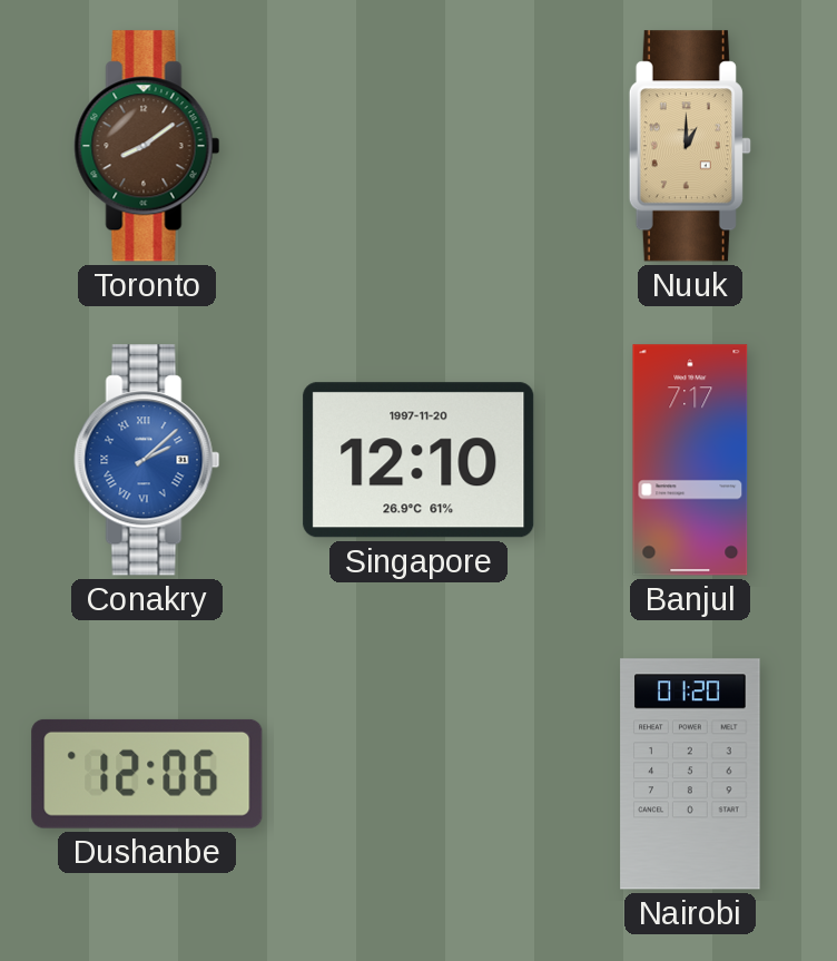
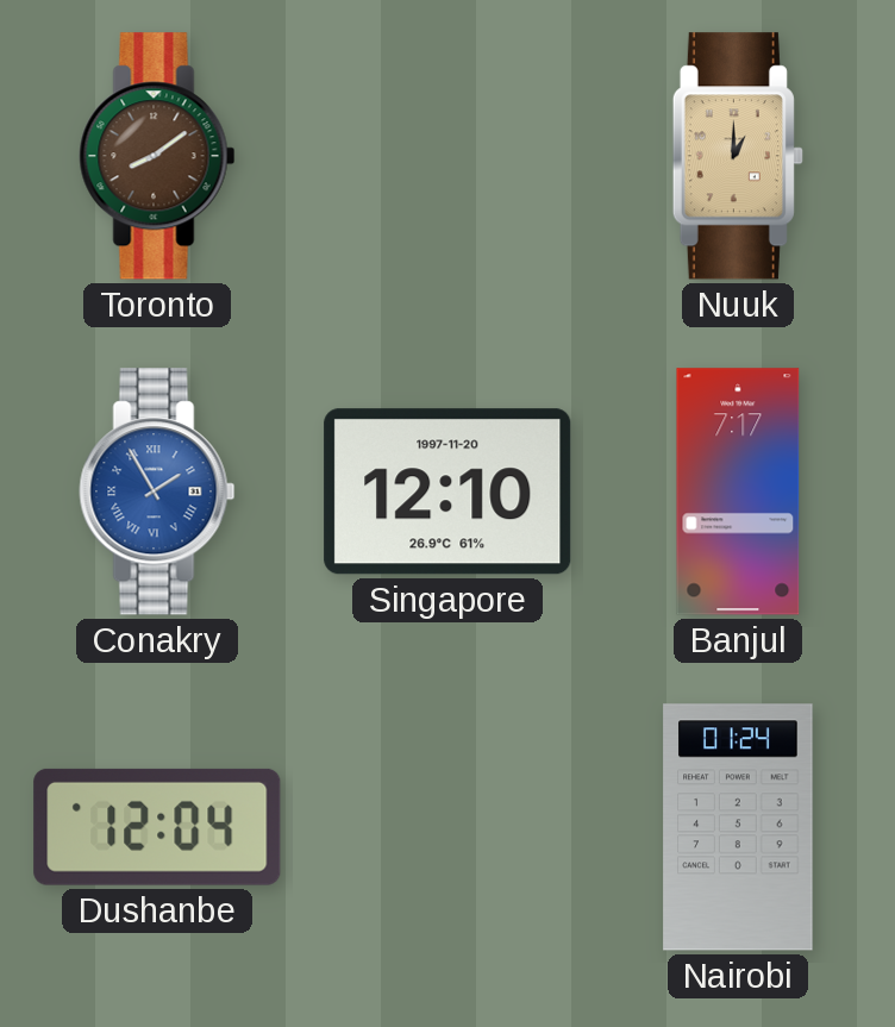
Conakry: 2:08 -> 1:55
Dushanbe: 12:06 -> 12:04
Nairobi: 01:20 -> 01:24
